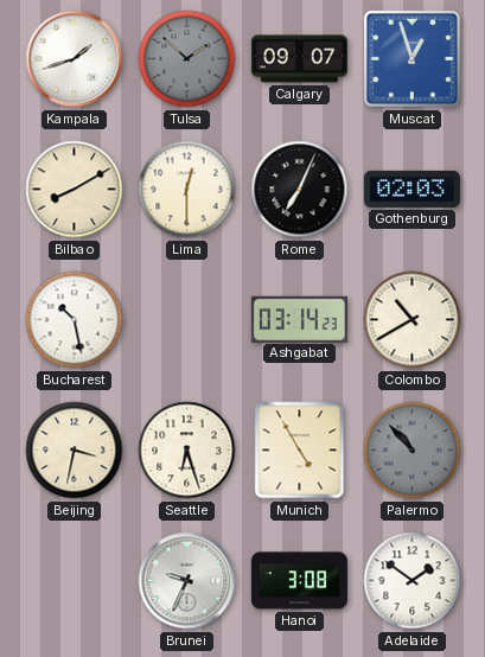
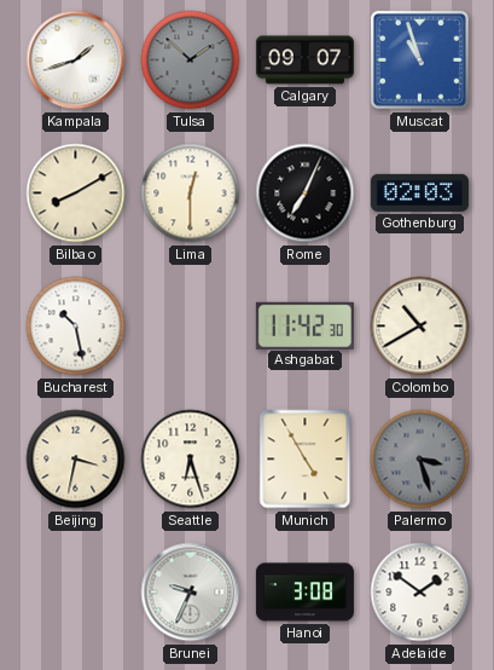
Muscat: 12:57 -> 10:57
Ashgabat: 03:14 -> 11:42
Palermo: 10:53 -> 3:27
